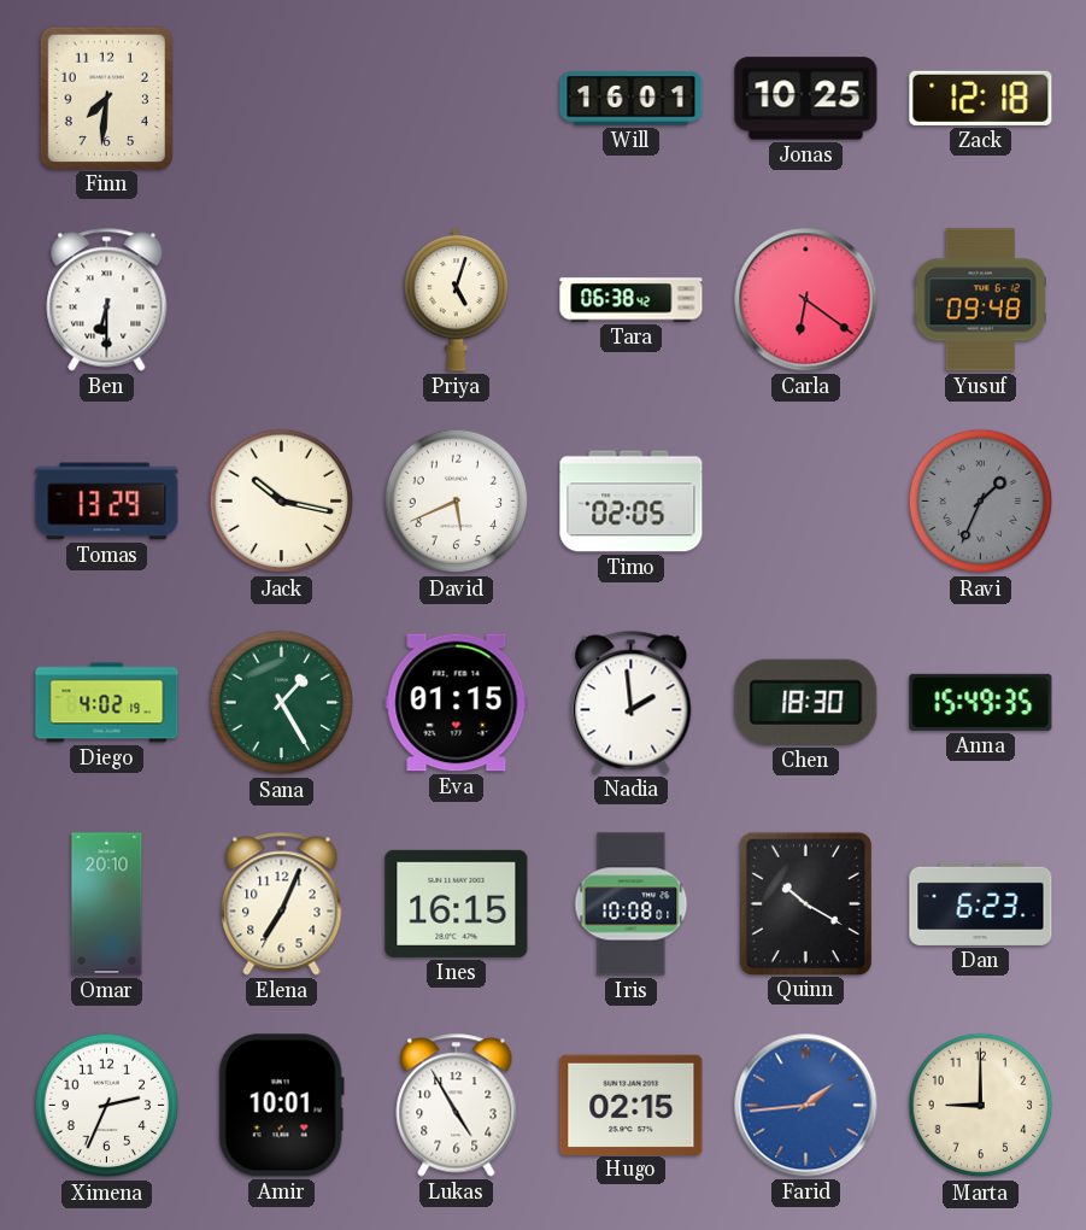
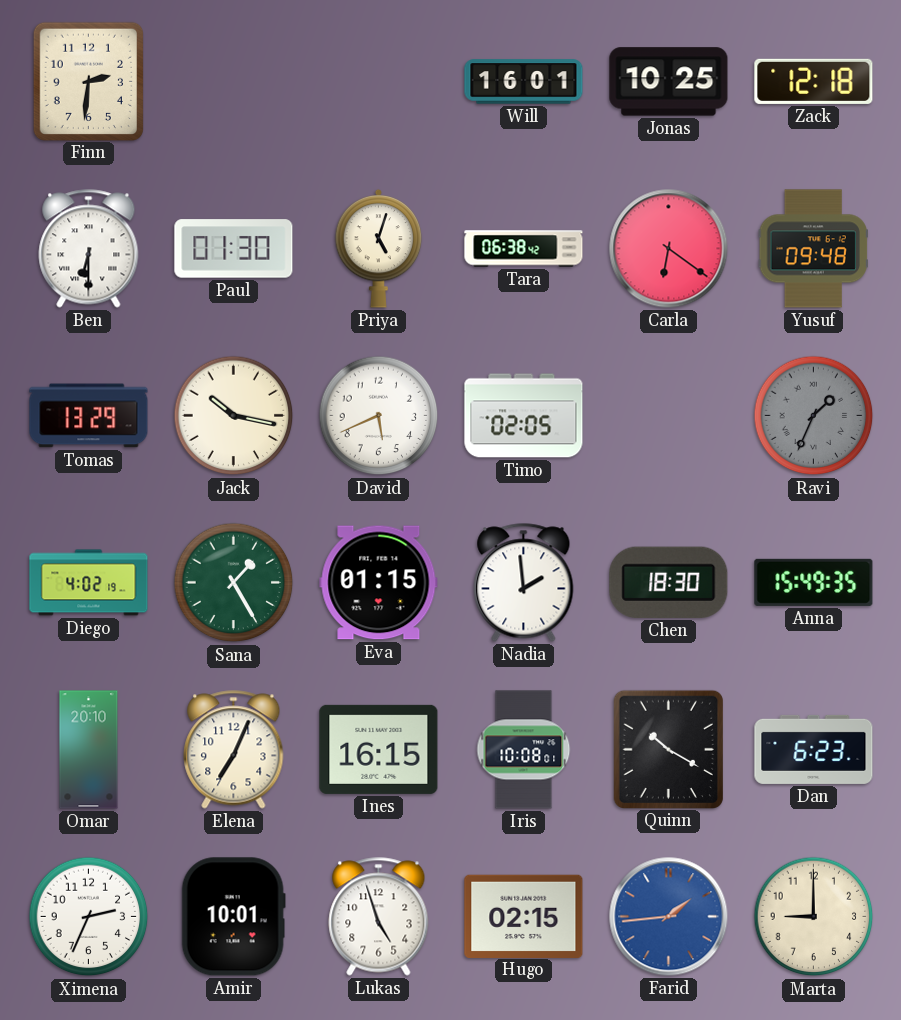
Finn: 7:31 -> 2:31
Paul: none -> 01:30
Lukas: 4:55 -> 4:57
